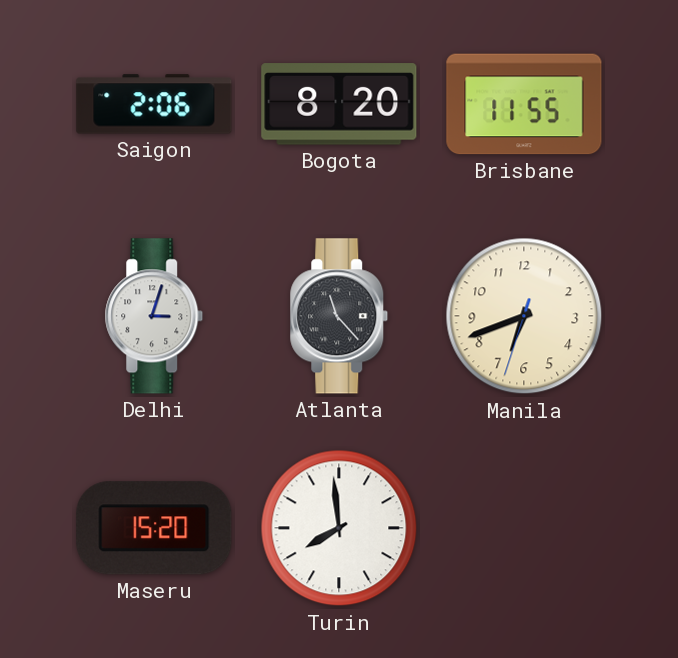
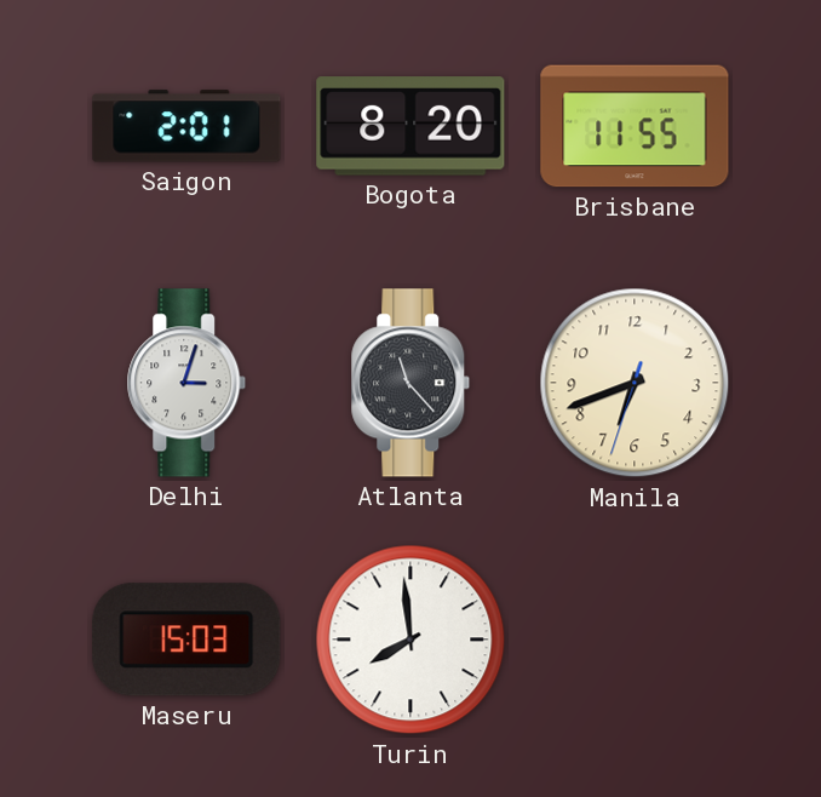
Saigon: 2:06 -> 2:01
Maseru: 15:20 -> 15:03
